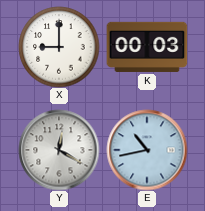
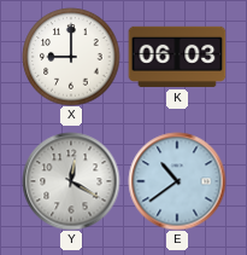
K: 00:03 -> 06:03
E: 10:43 -> 10:39
